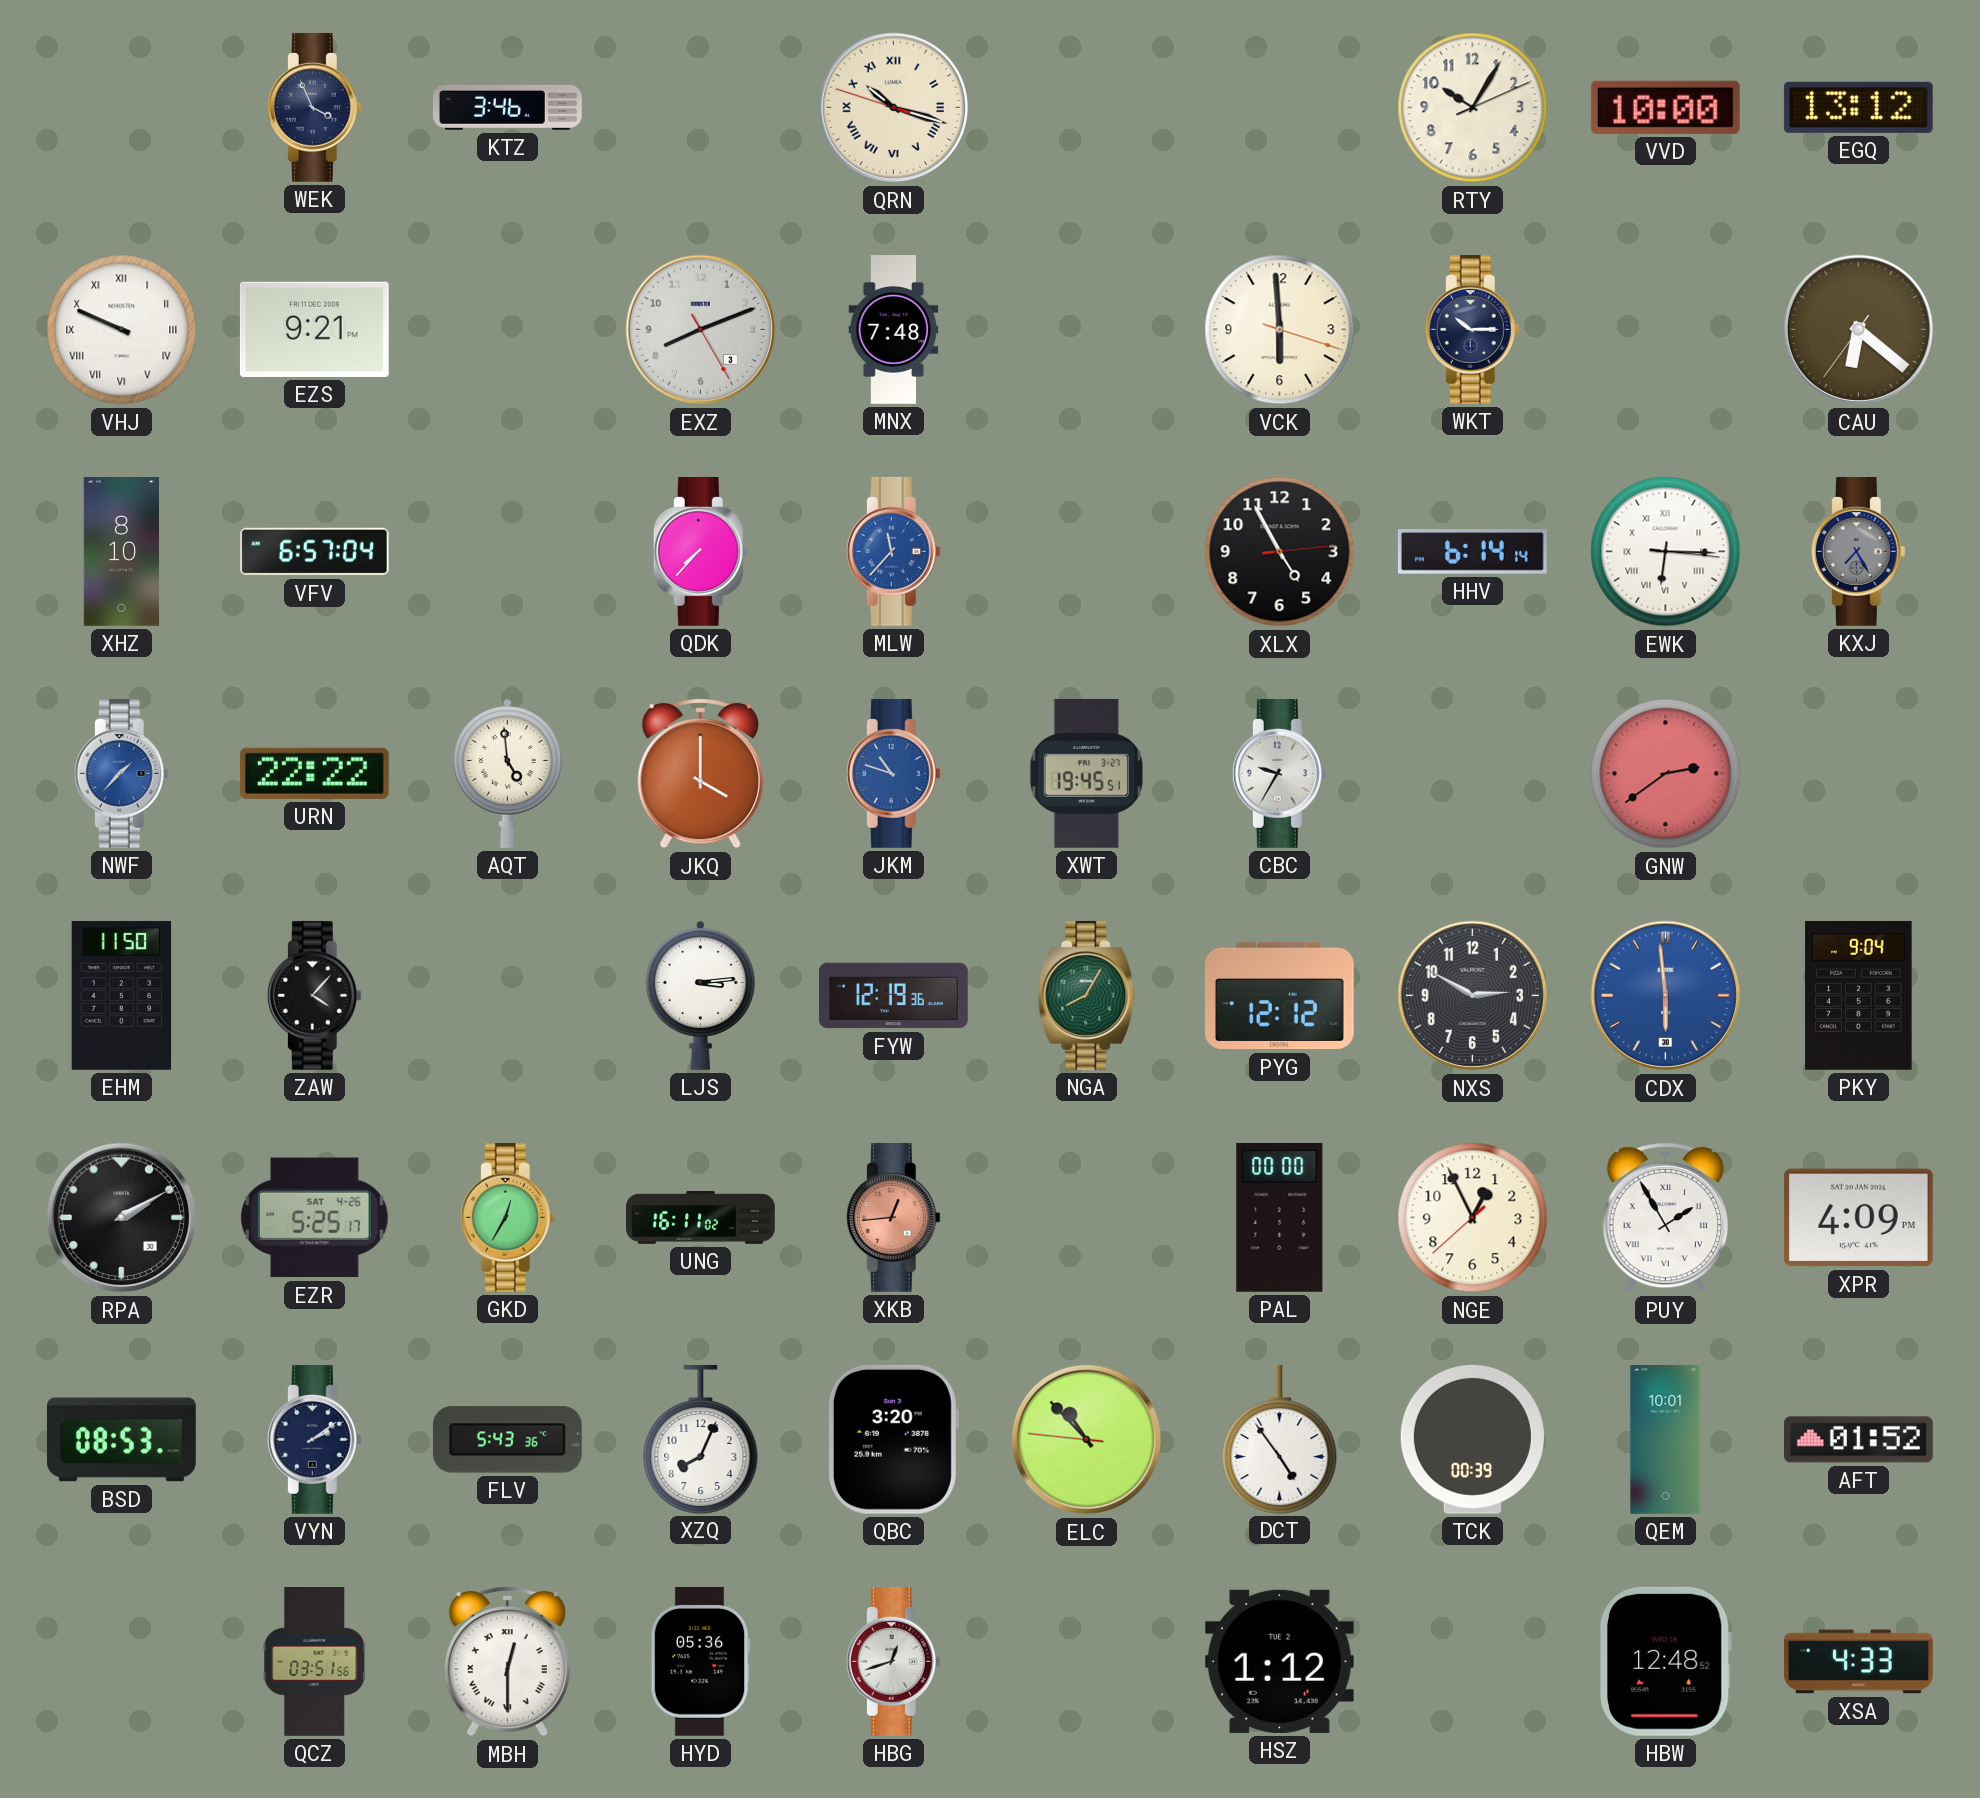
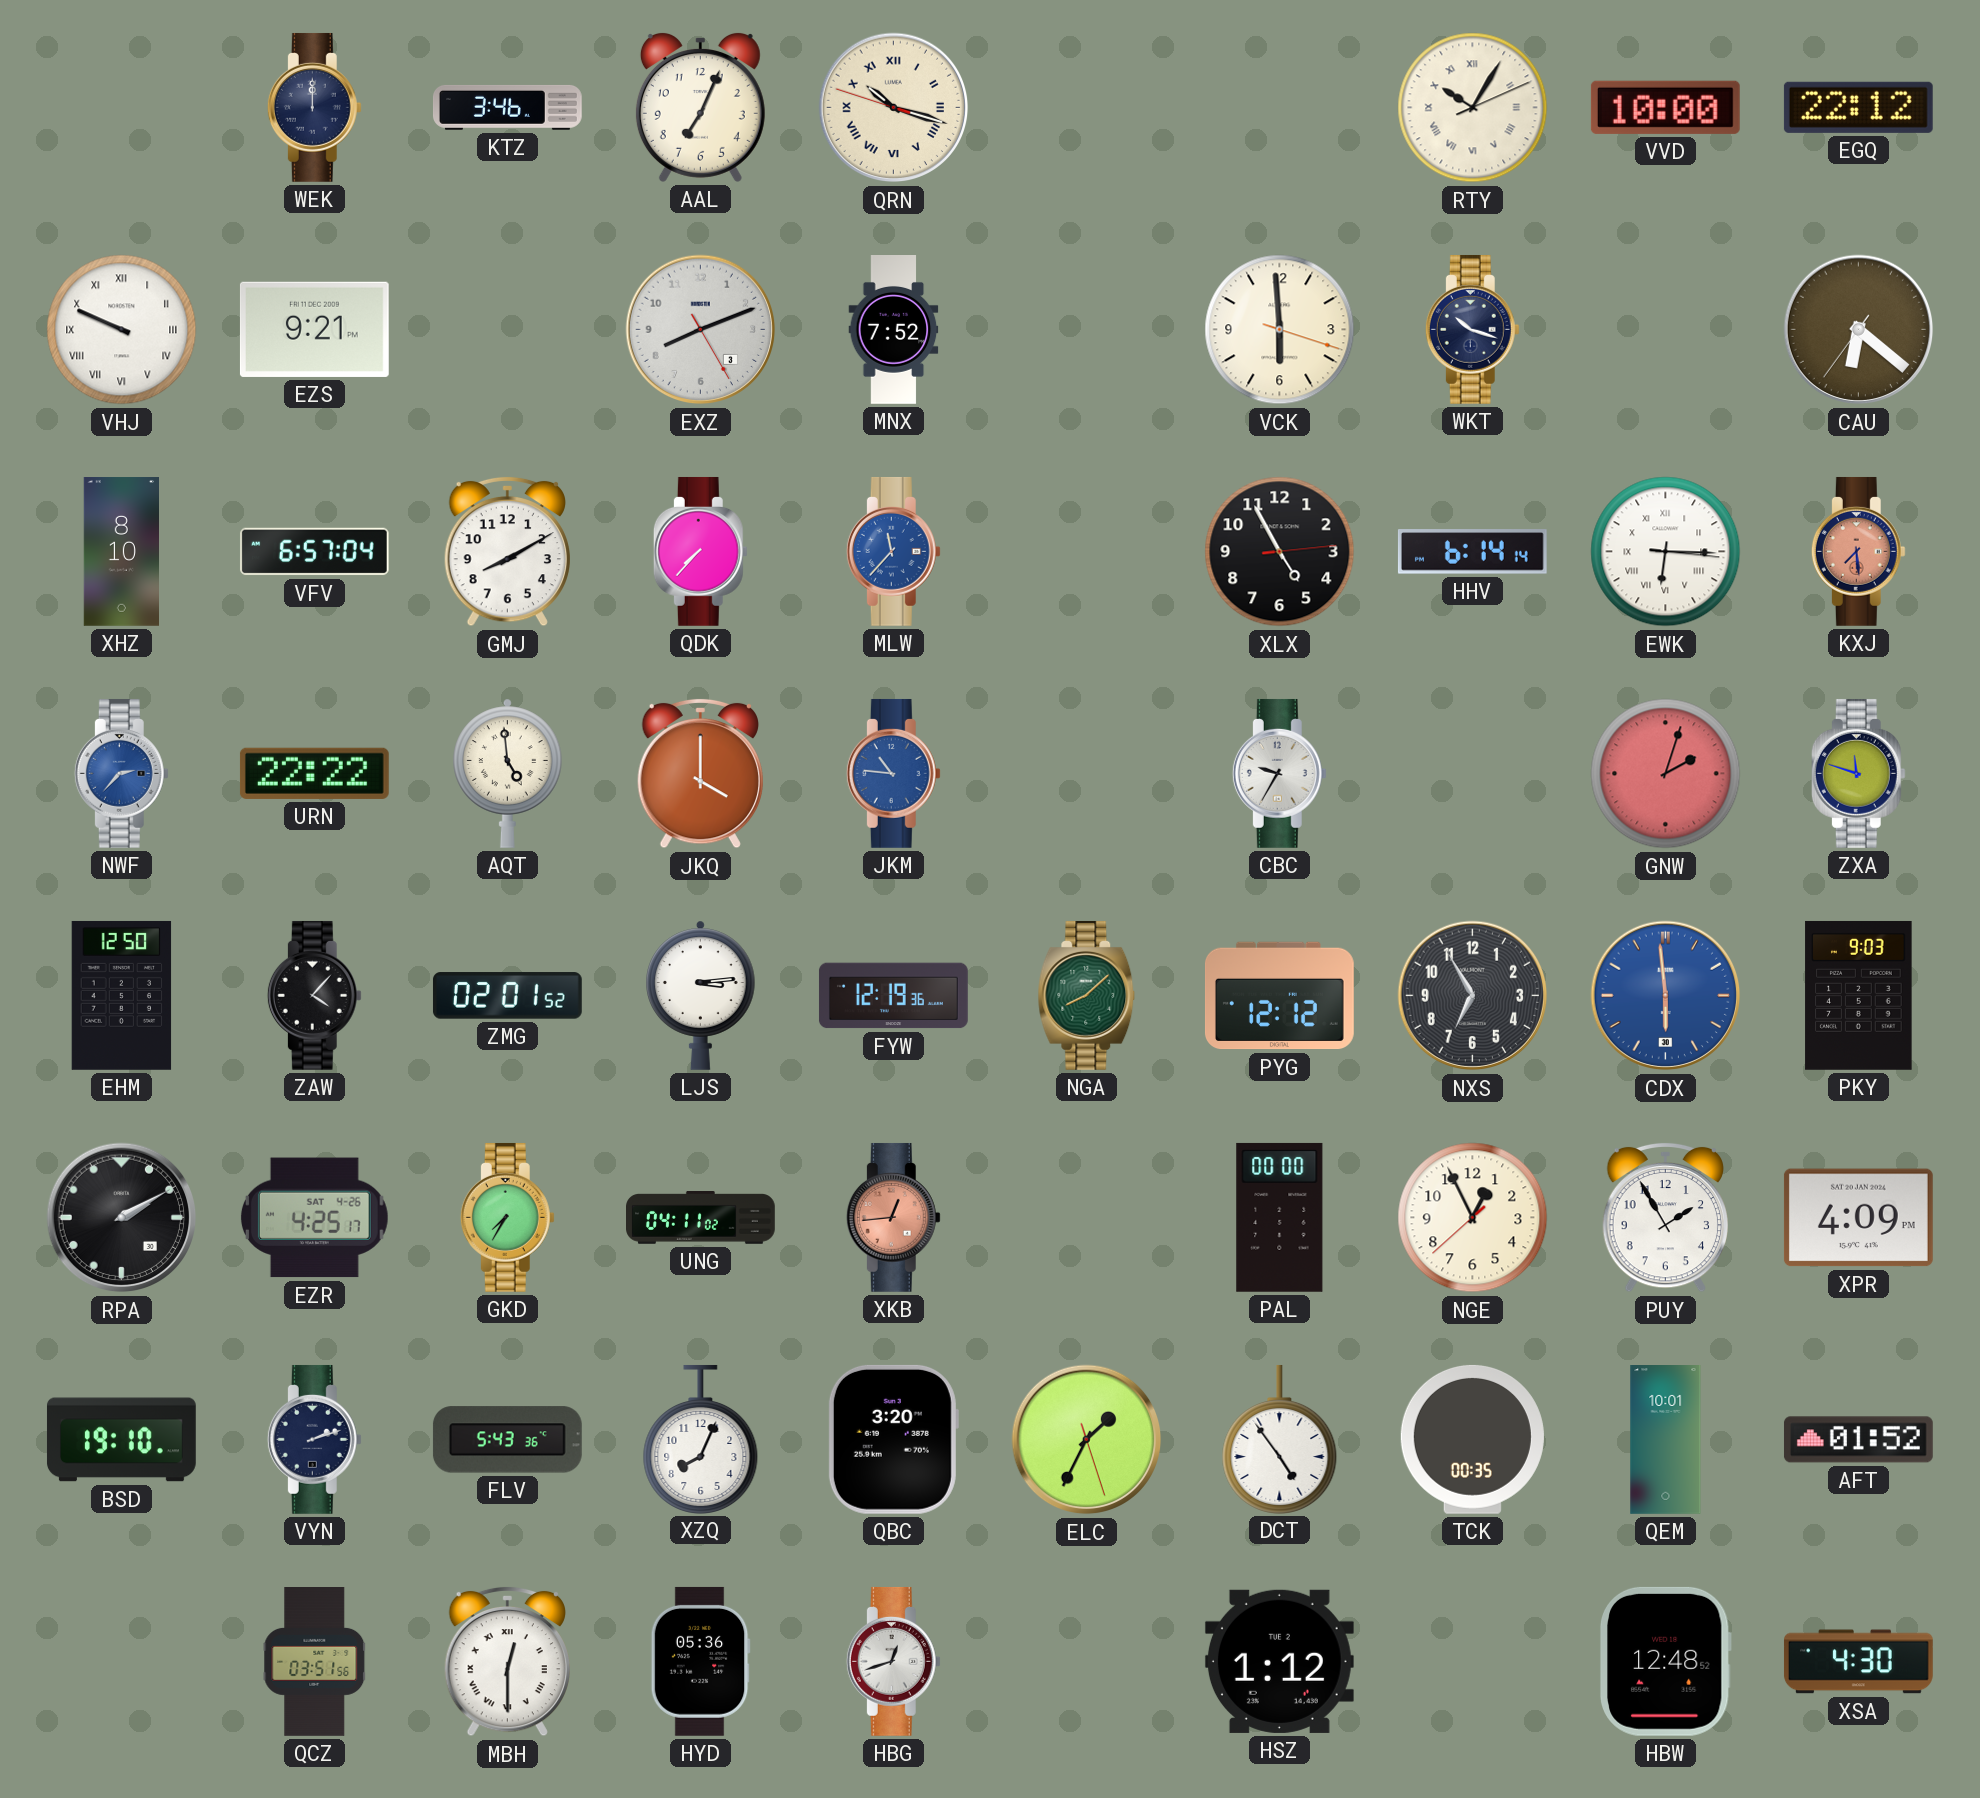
WEK: 3:56 -> 12:00
AAL: none -> 7:04
RTY numerals: Arabic -> Roman
EGQ: 13:12 -> 22:12
MNX: 7:48 -> 7:52
WKT: 10:15 -> 10:18
GMJ: none -> 8:10
KXJ: 7:25 -> 7:29
KXJ dial: grey -> salmon
NWF: 1:37 -> 2:37
JKM: 10:48 -> 10:46
XWT: 19:45 -> none
GNW: 2:39 -> 2:03
ZXA: none -> 11:48
EHM: 11:50 -> 12:50
ZMG: none -> 02:01
NGA: 8:05 -> 8:08
NXS: 2:50 -> 6:55
PKY: 9:04 -> 9:03
EZR: 5:25 -> 4:25
GKD: 12:35 -> 7:35
UNG: 16:11 -> 04:11
PUY numerals: Roman -> Arabic
BSD: 08:53 -> 19:10
VYN: 2:09 -> 2:12
ELC: 10:52 -> 1:34
TCK: 00:39 -> 00:35
XSA: 4:33 -> 4:30
